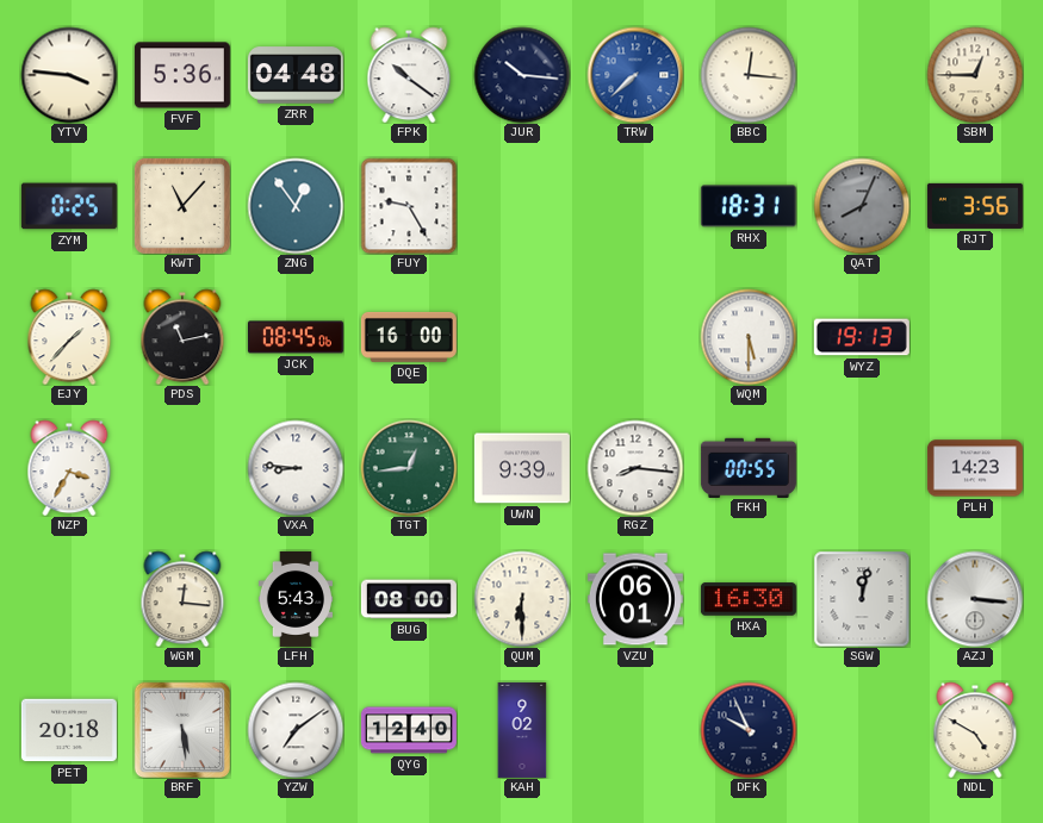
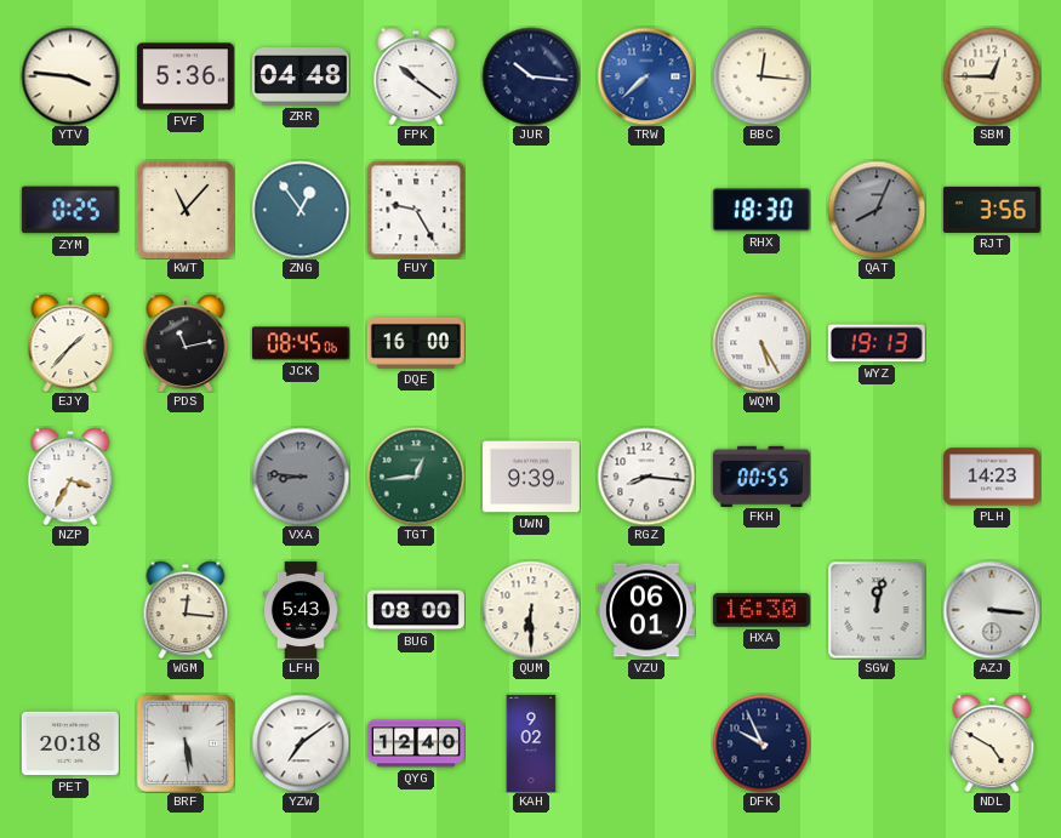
RHX: 18:31 -> 18:30
WQM: 5:30 -> 5:25
VXA dial: white -> grey
